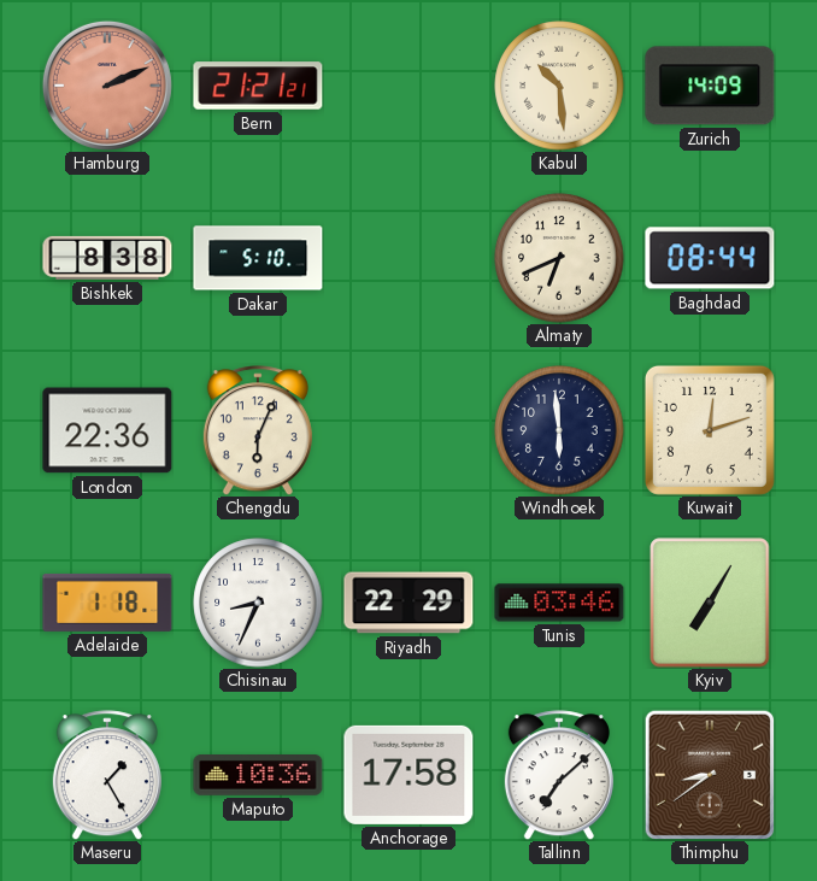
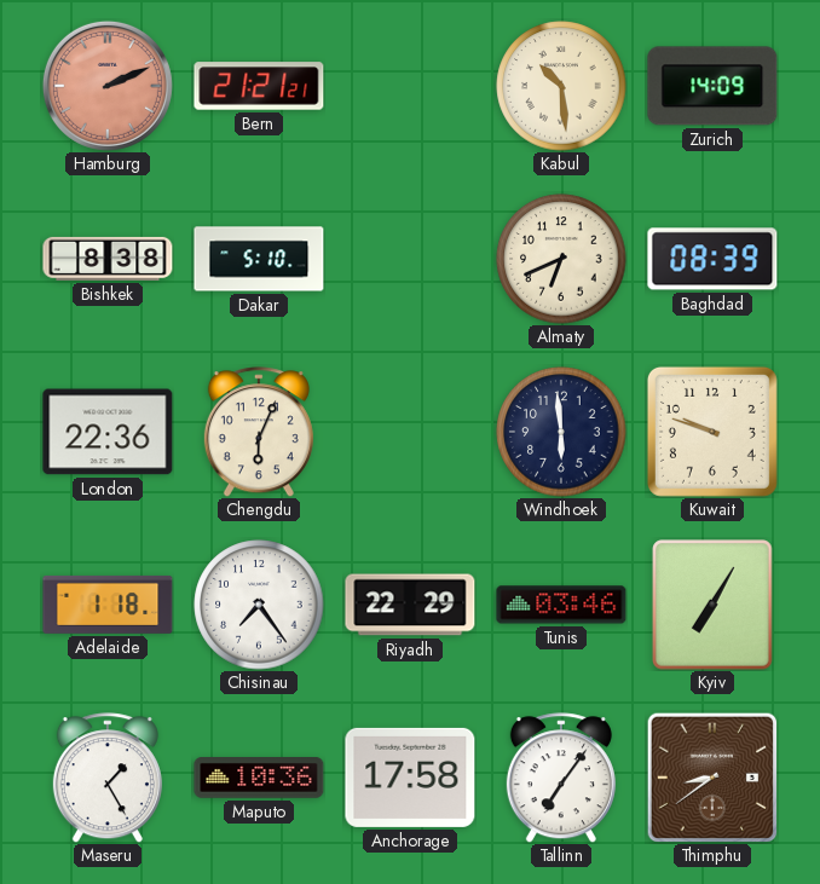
Baghdad: 08:44 -> 08:39
Kuwait: 12:12 -> 9:48
Chisinau: 8:34 -> 7:24
Tallinn: 7:08 -> 7:06
